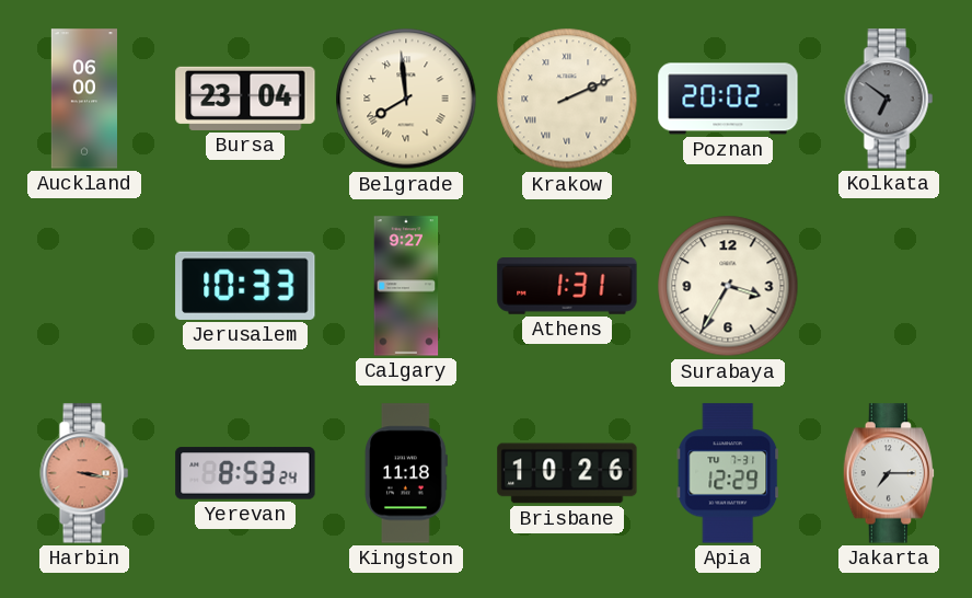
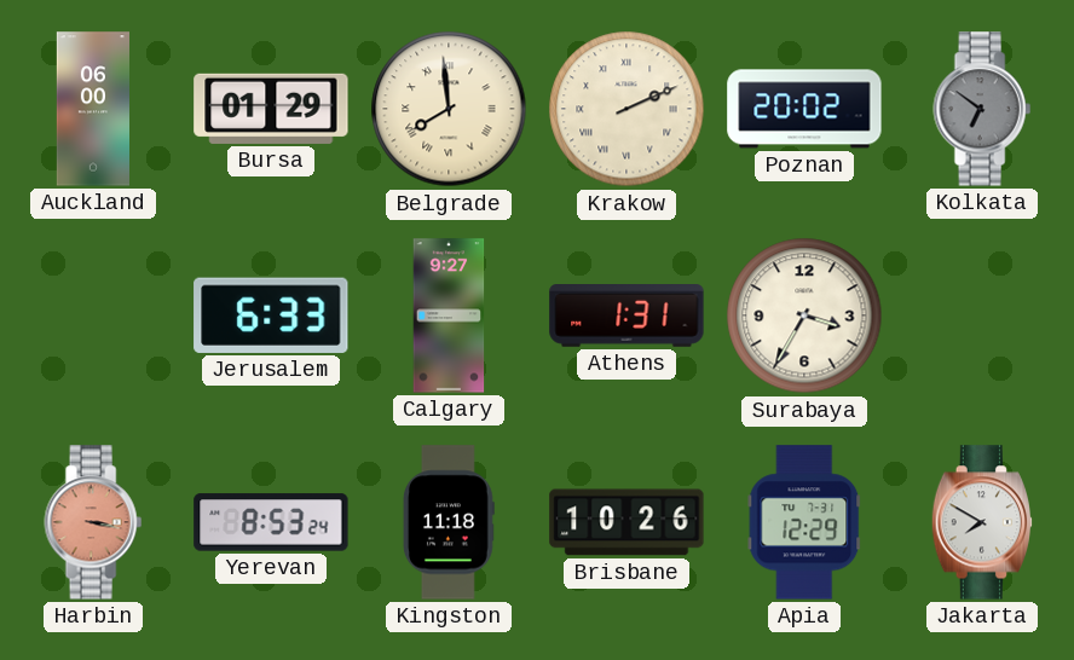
Bursa: 23:04 -> 01:29
Jerusalem: 10:33 -> 6:33
Jakarta: 7:15 -> 7:50
